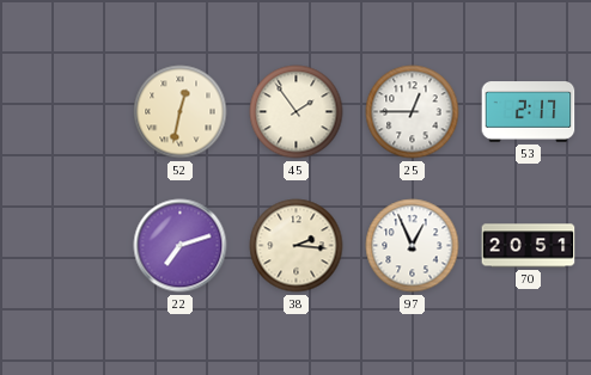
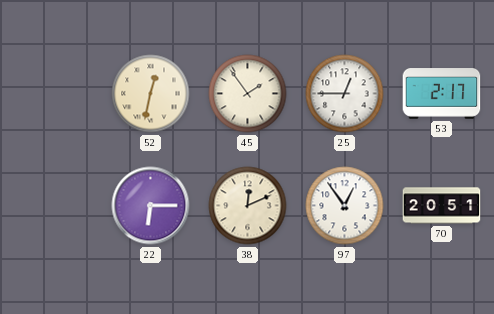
22: 7:12 -> 6:15
38: 2:16 -> 12:11
97: 12:56 -> 12:54
